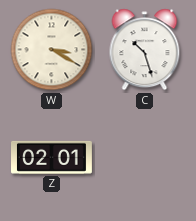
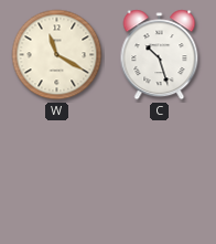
W: 3:20 -> 11:20
Z: 02:01 -> none
